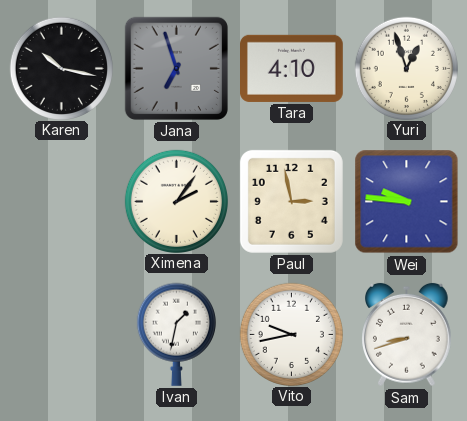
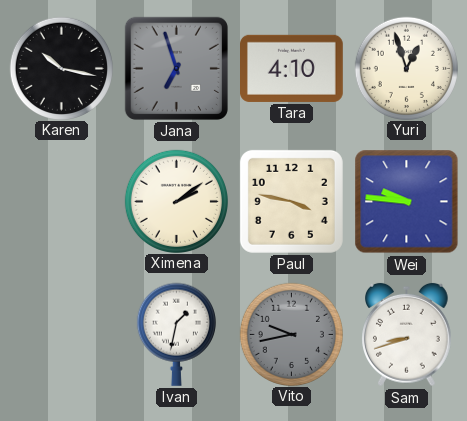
Ximena: 2:06 -> 2:09
Paul: 2:58 -> 3:47
Vito dial: white -> grey
